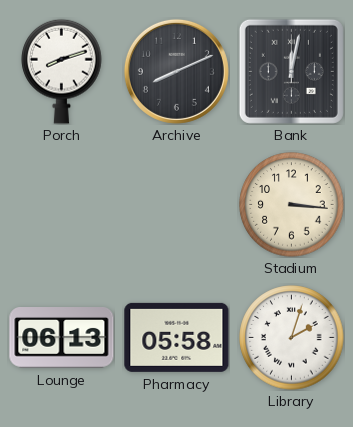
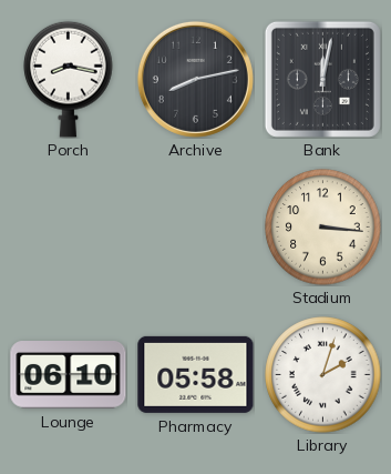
Porch: 8:12 -> 8:17
Archive: 8:11 -> 8:13
Lounge: 06:13 -> 06:10
